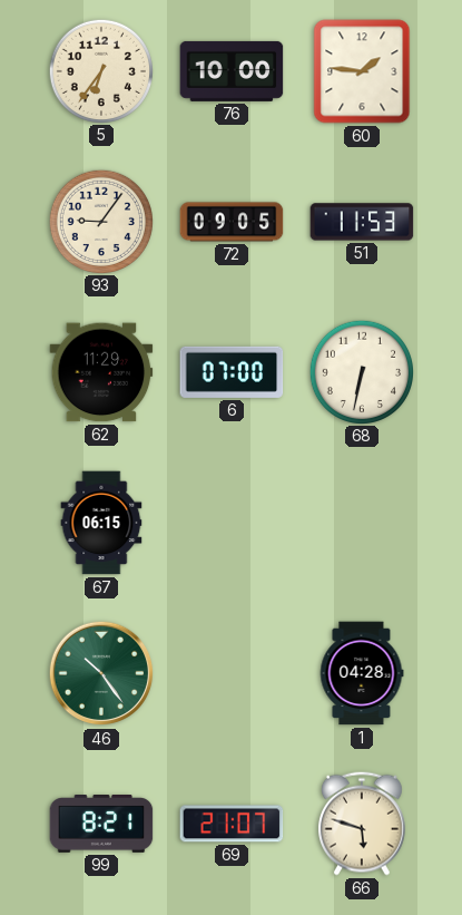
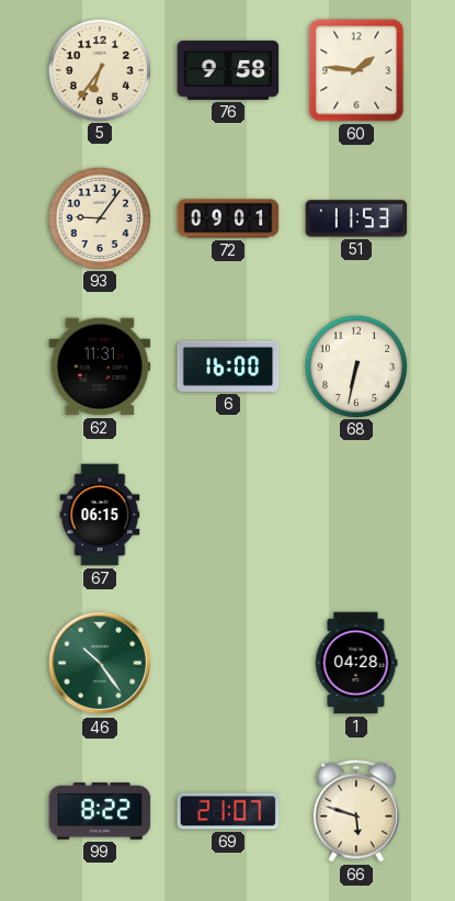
76: 10:00 -> 9:58
72: 09:05 -> 09:01
62: 11:29 -> 11:31
6: 07:00 -> 16:00
99: 8:21 -> 8:22
